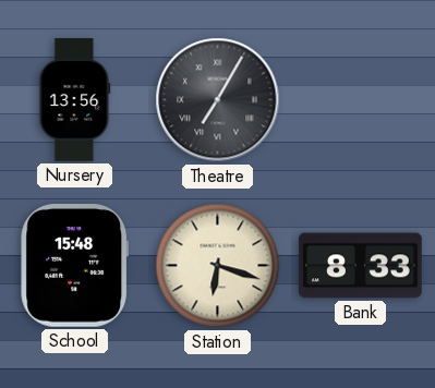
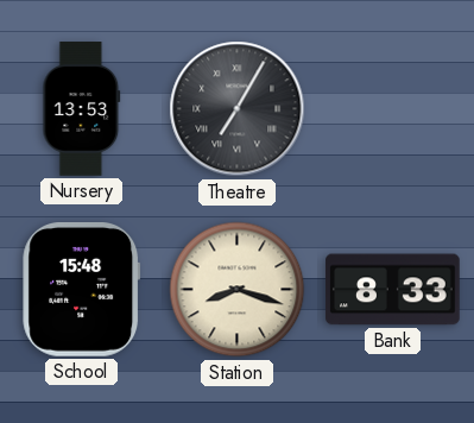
Nursery: 13:56 -> 13:53
Station: 6:18 -> 8:18
